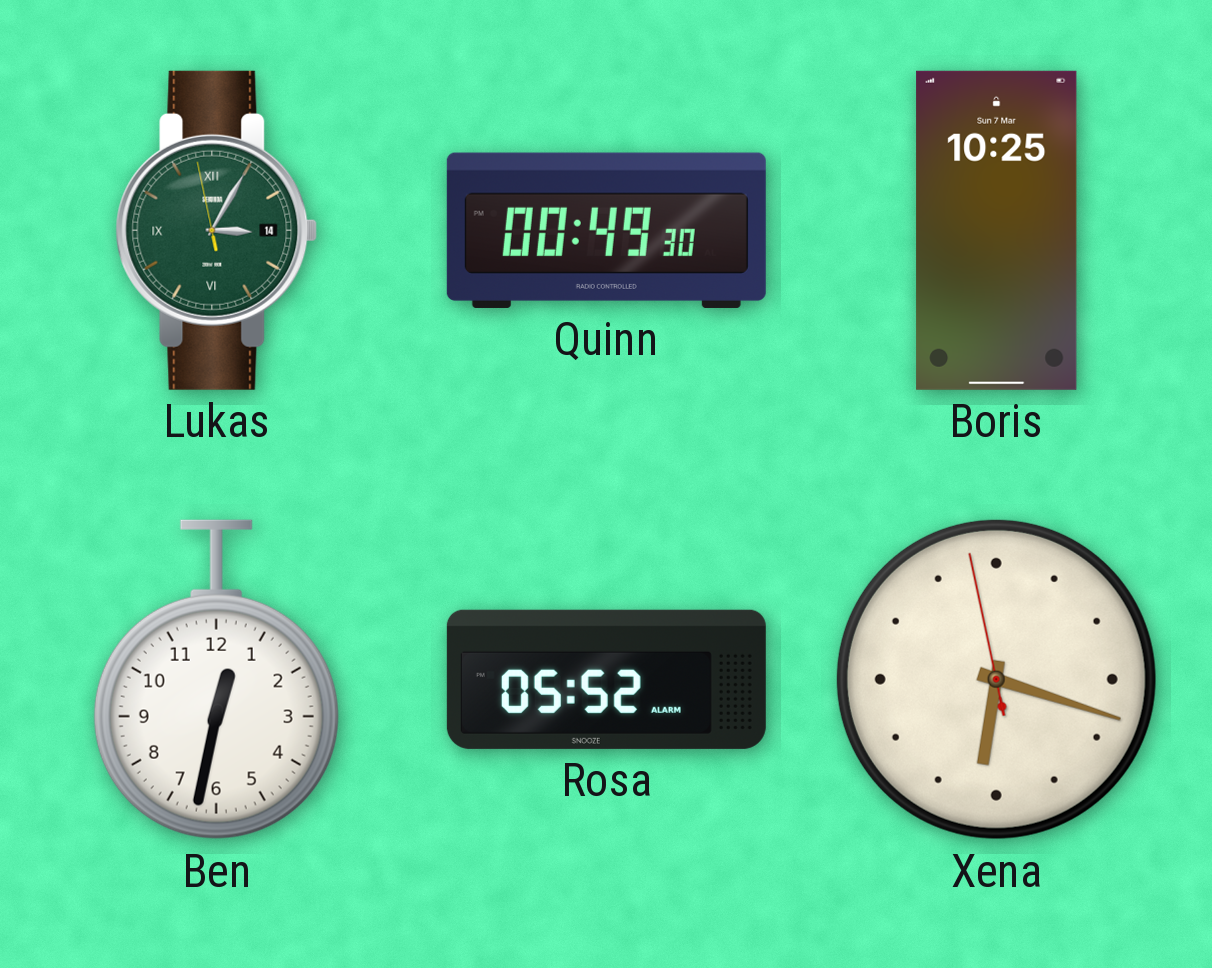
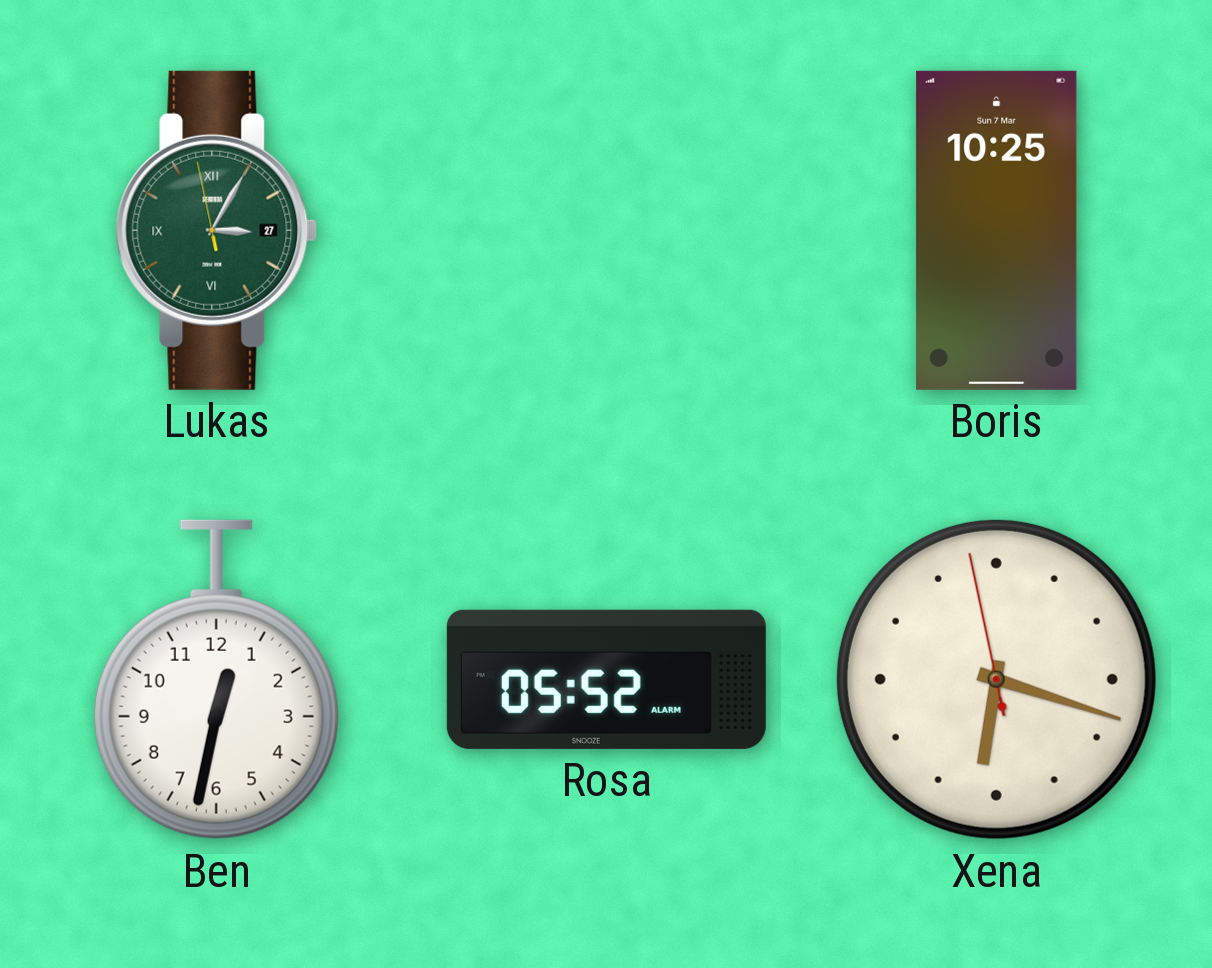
Lukas date: 14 -> 27
Quinn: 00:49 -> none
